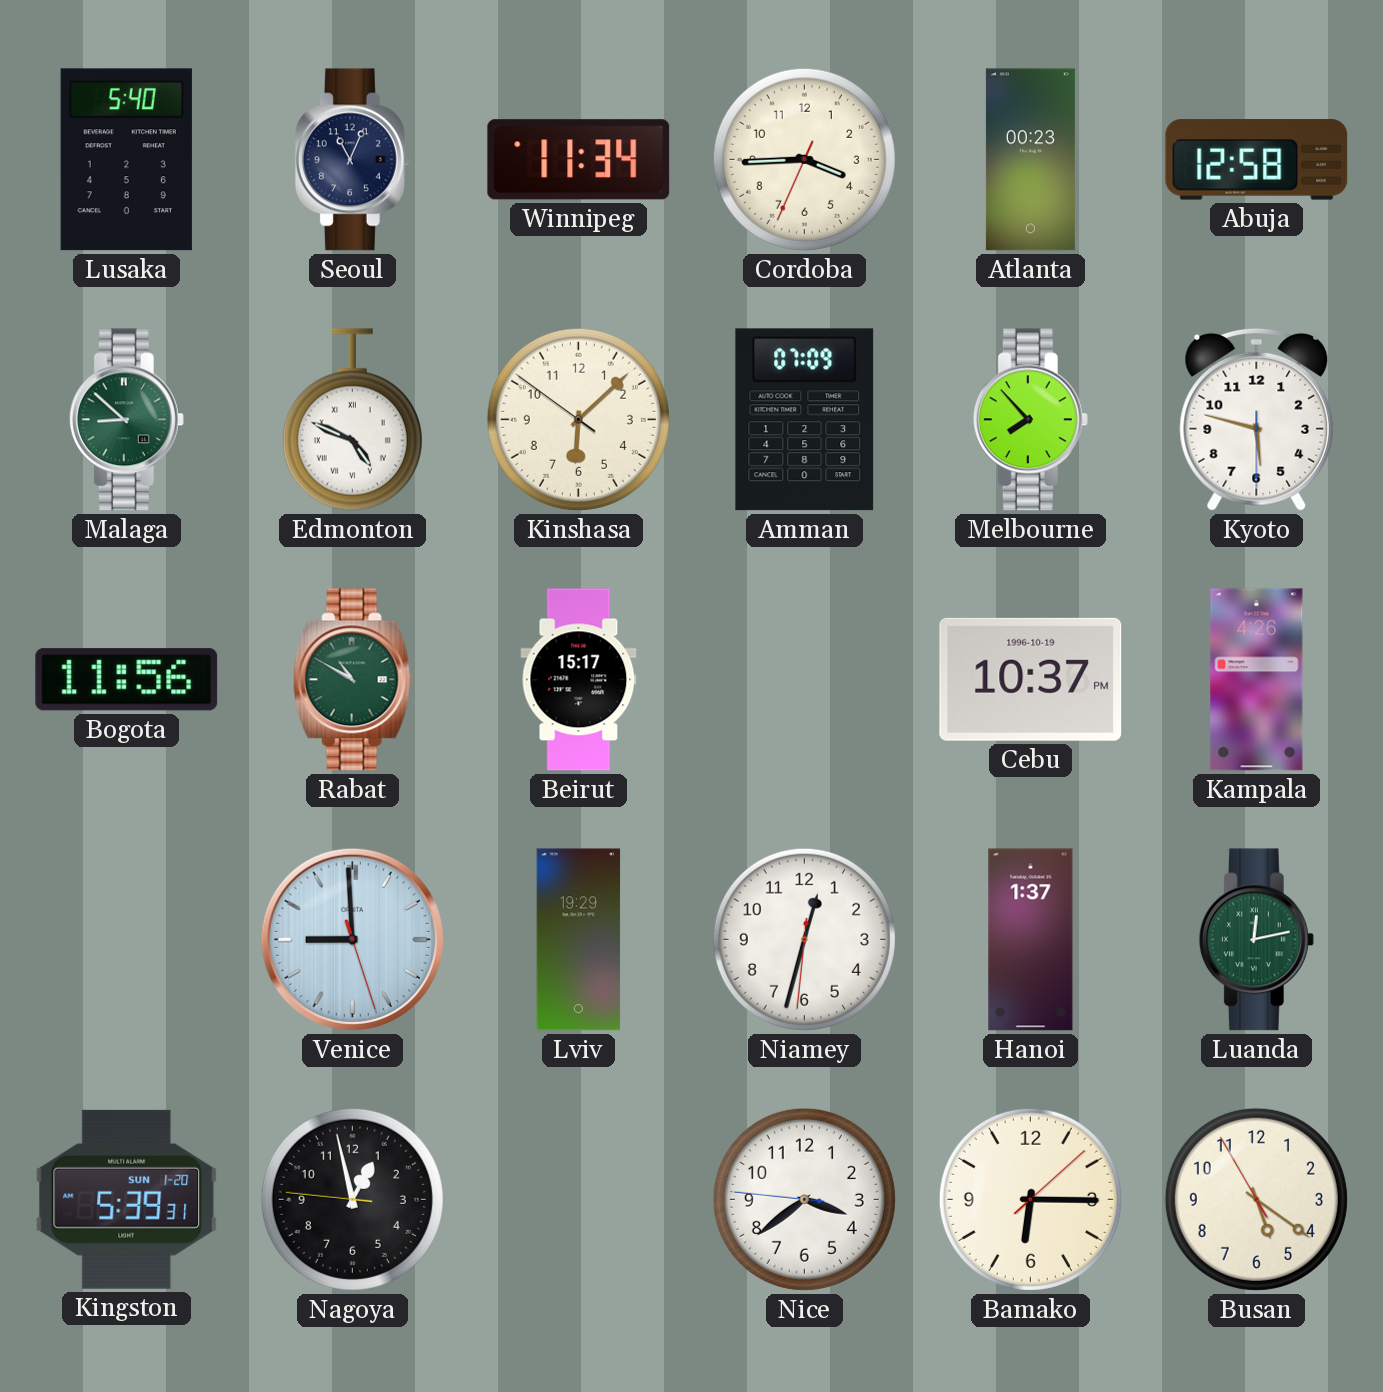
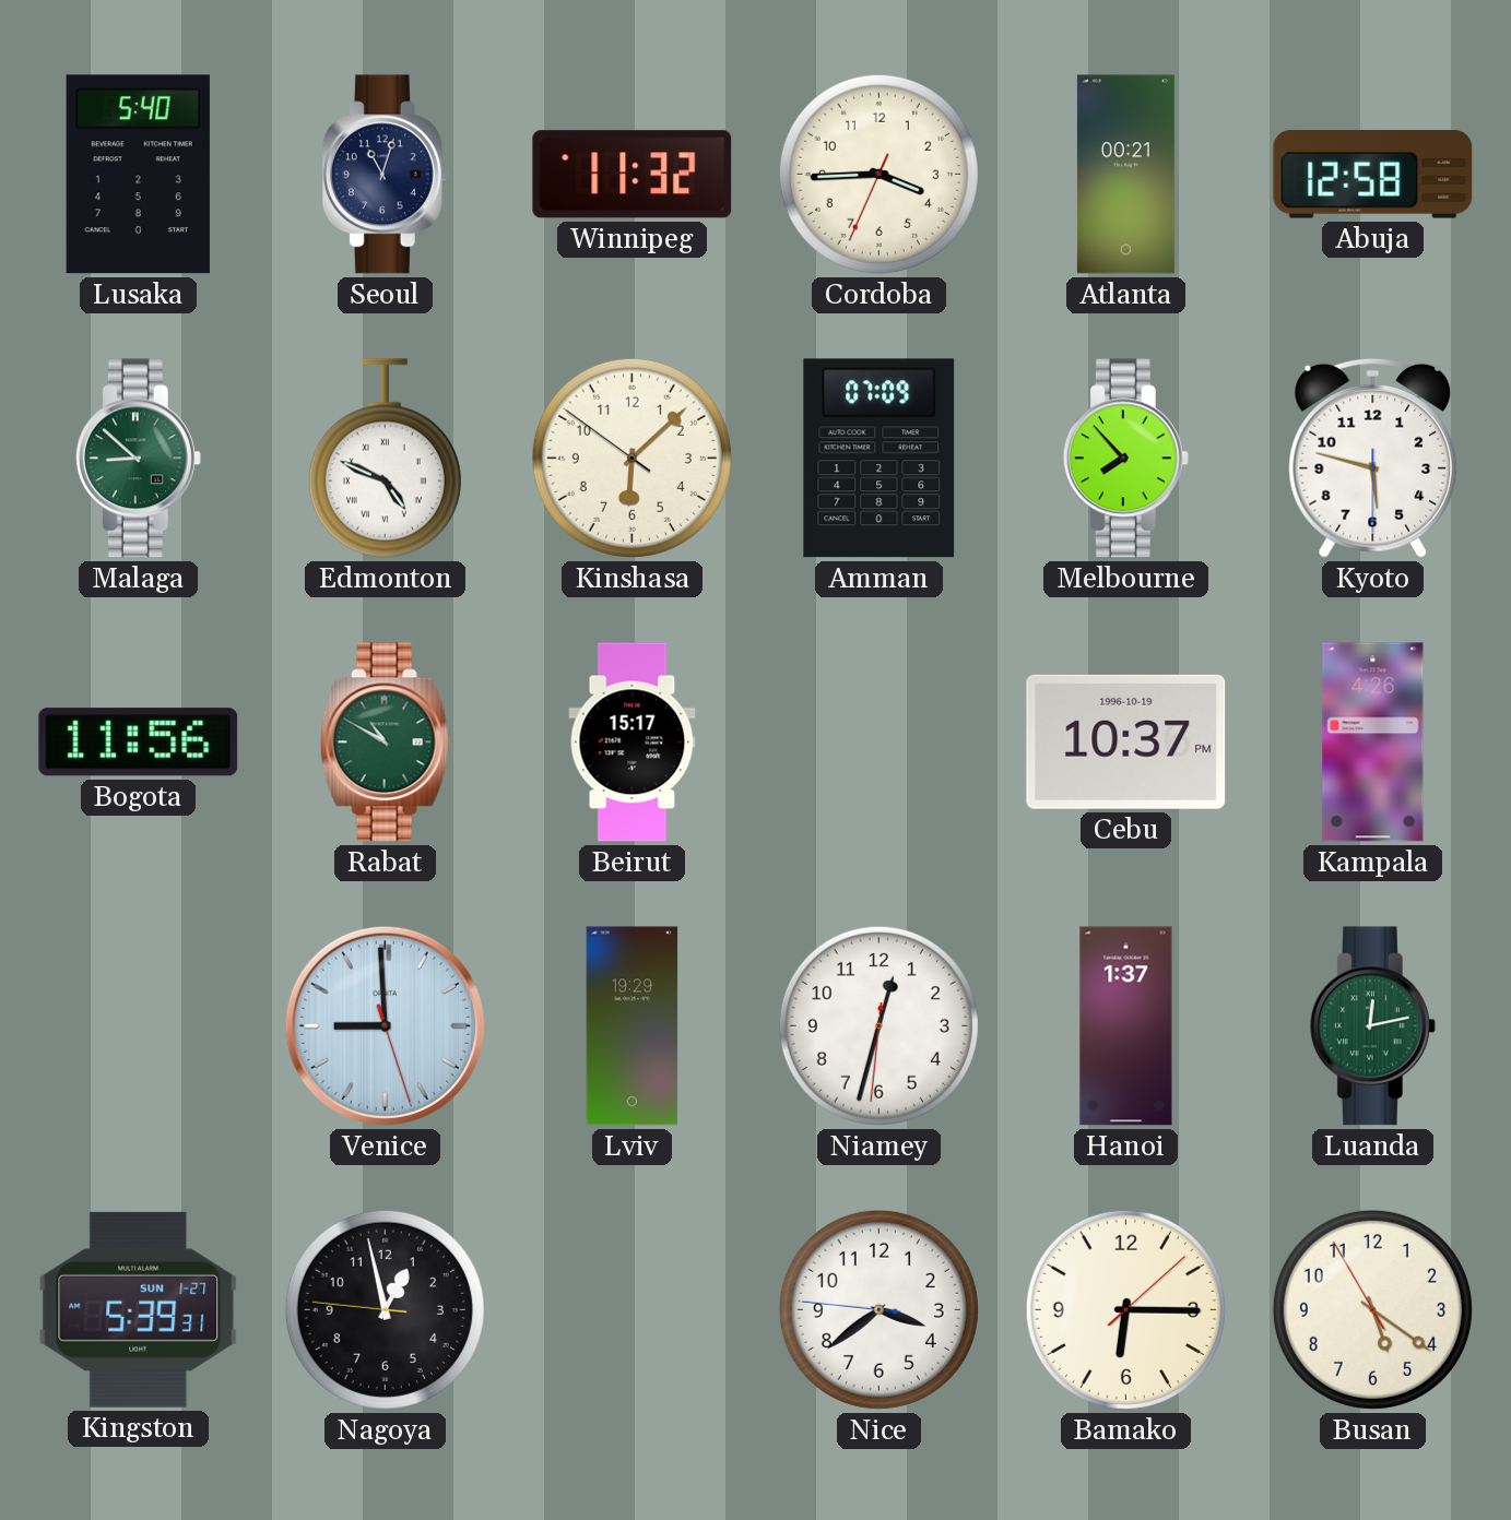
Seoul: 11:04 -> 11:03
Winnipeg: 11:34 -> 11:32
Atlanta: 00:23 -> 00:21
Kingston date: SUN 1-20 -> SUN 1-27
